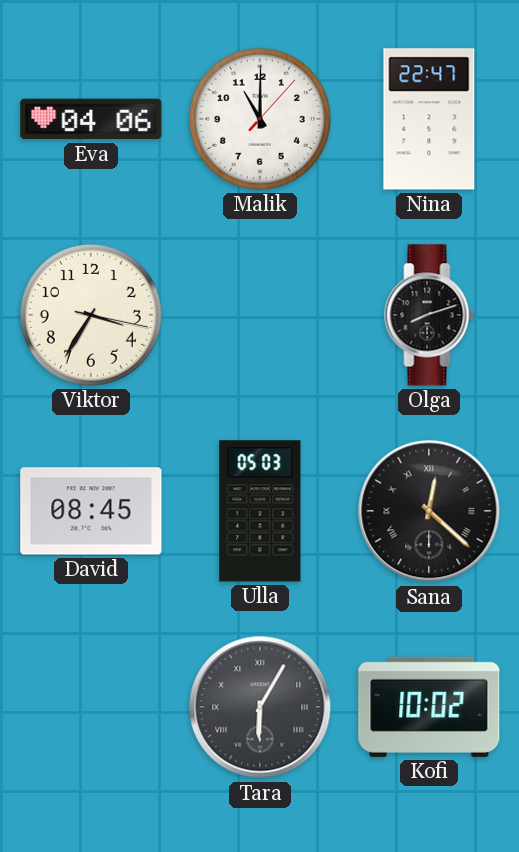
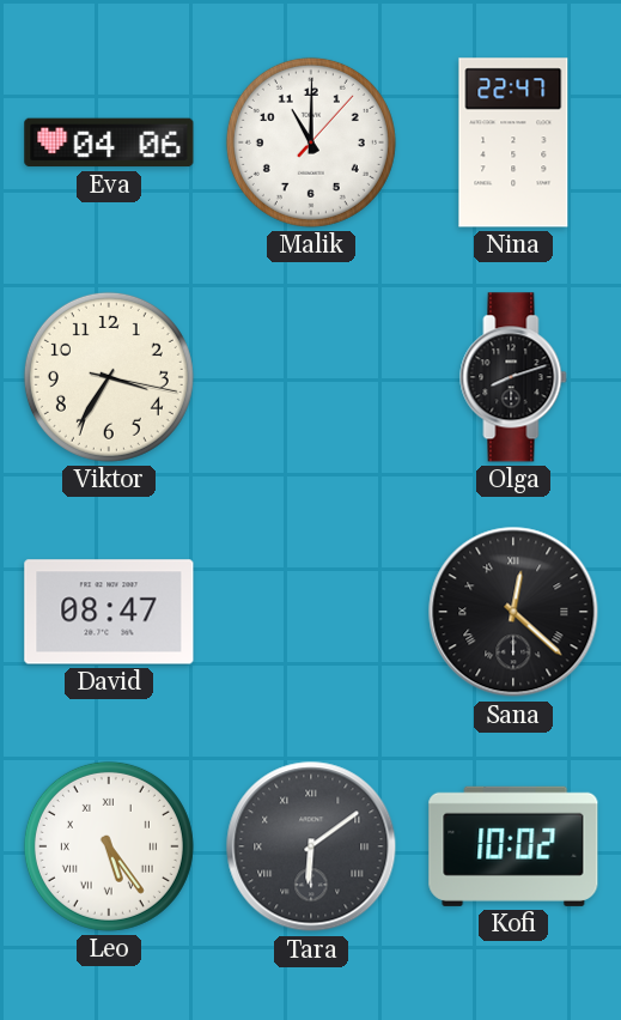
David: 08:45 -> 08:47
Ulla: 05:03 -> none
Leo: none -> 5:24
Tara: 6:05 -> 6:09
